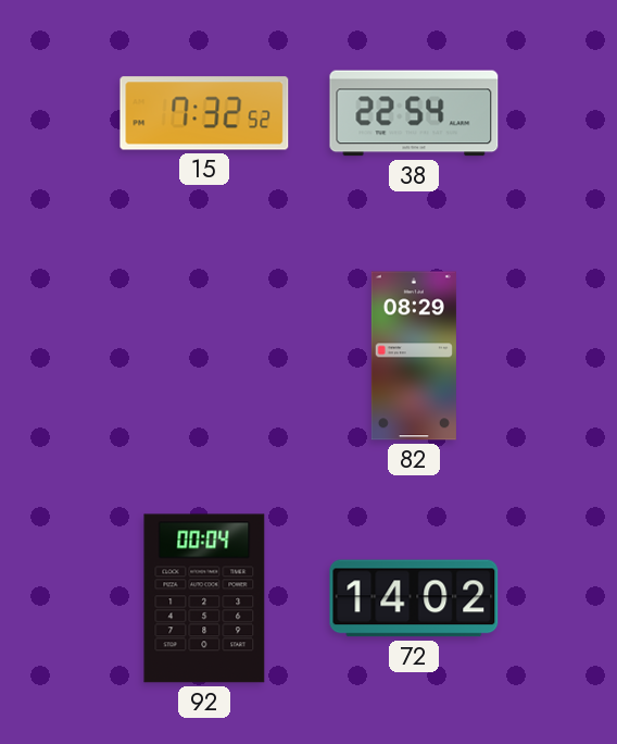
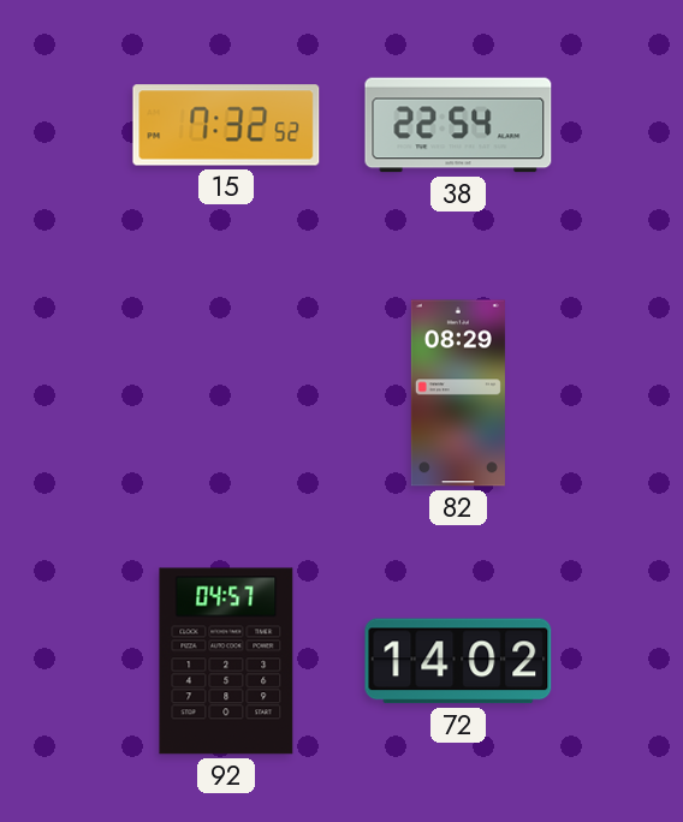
92: 00:04 -> 04:57
